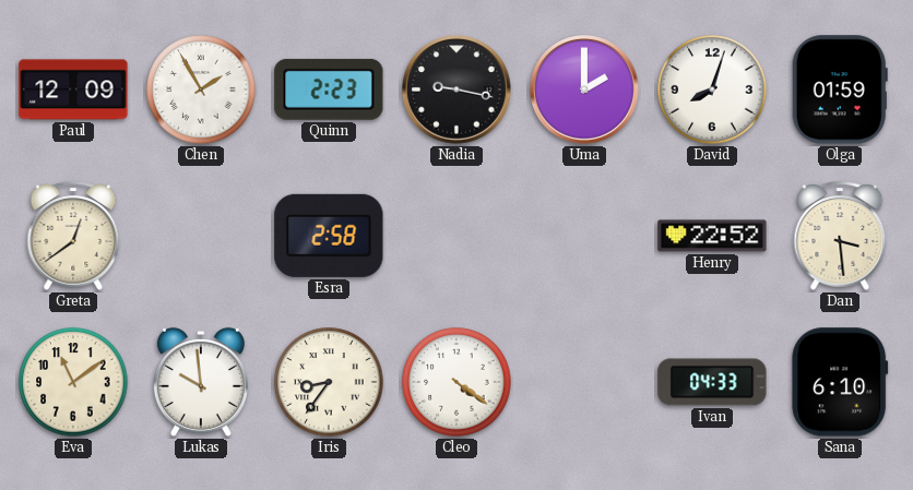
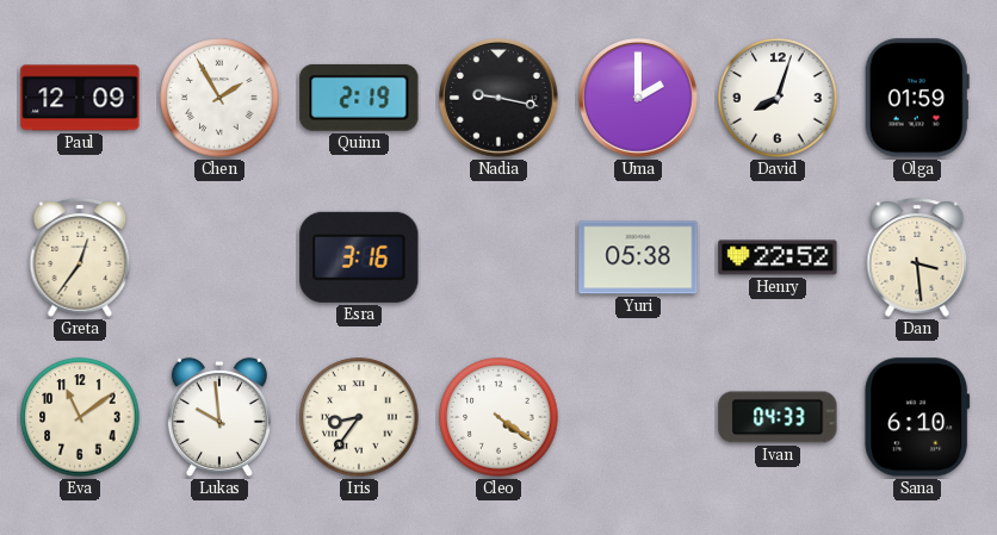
Quinn: 2:23 -> 2:19
Greta: 12:39 -> 12:36
Esra: 2:58 -> 3:16
Yuri: none -> 05:38
